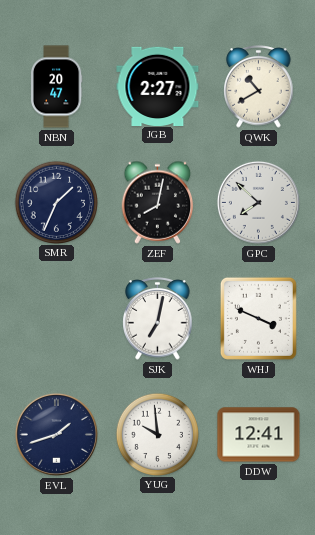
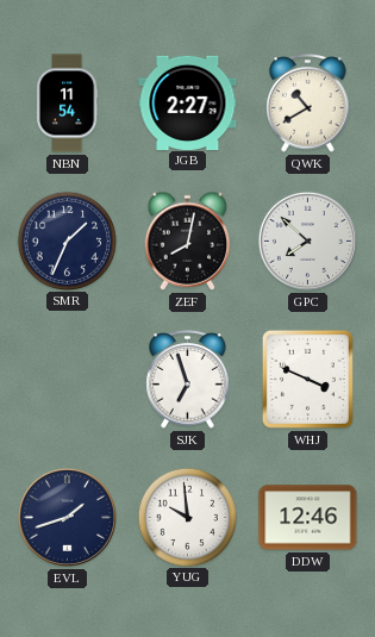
NBN: 20:47 -> 11:54
SJK: 7:02 -> 6:57
DDW: 12:41 -> 12:46
